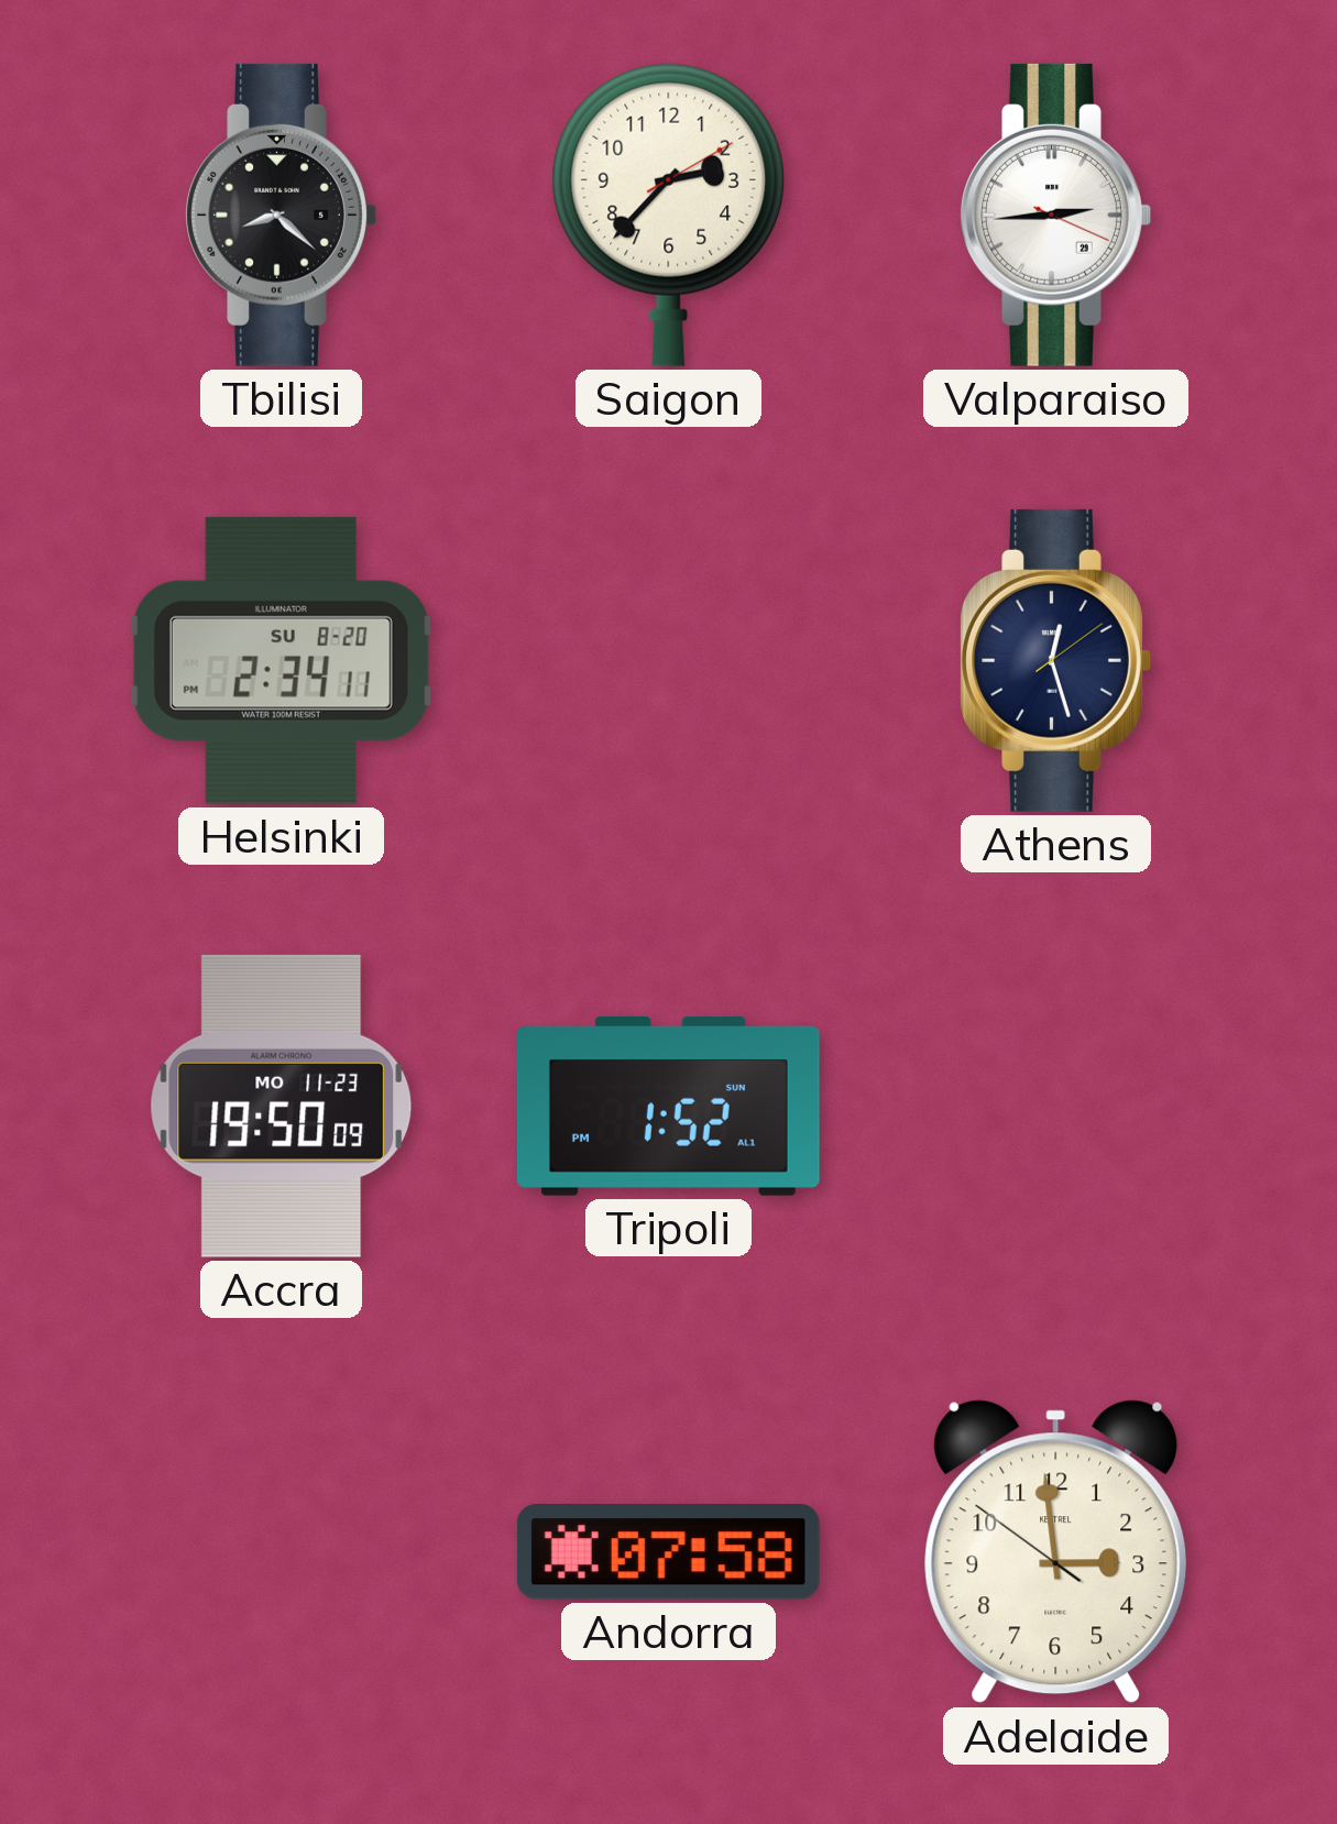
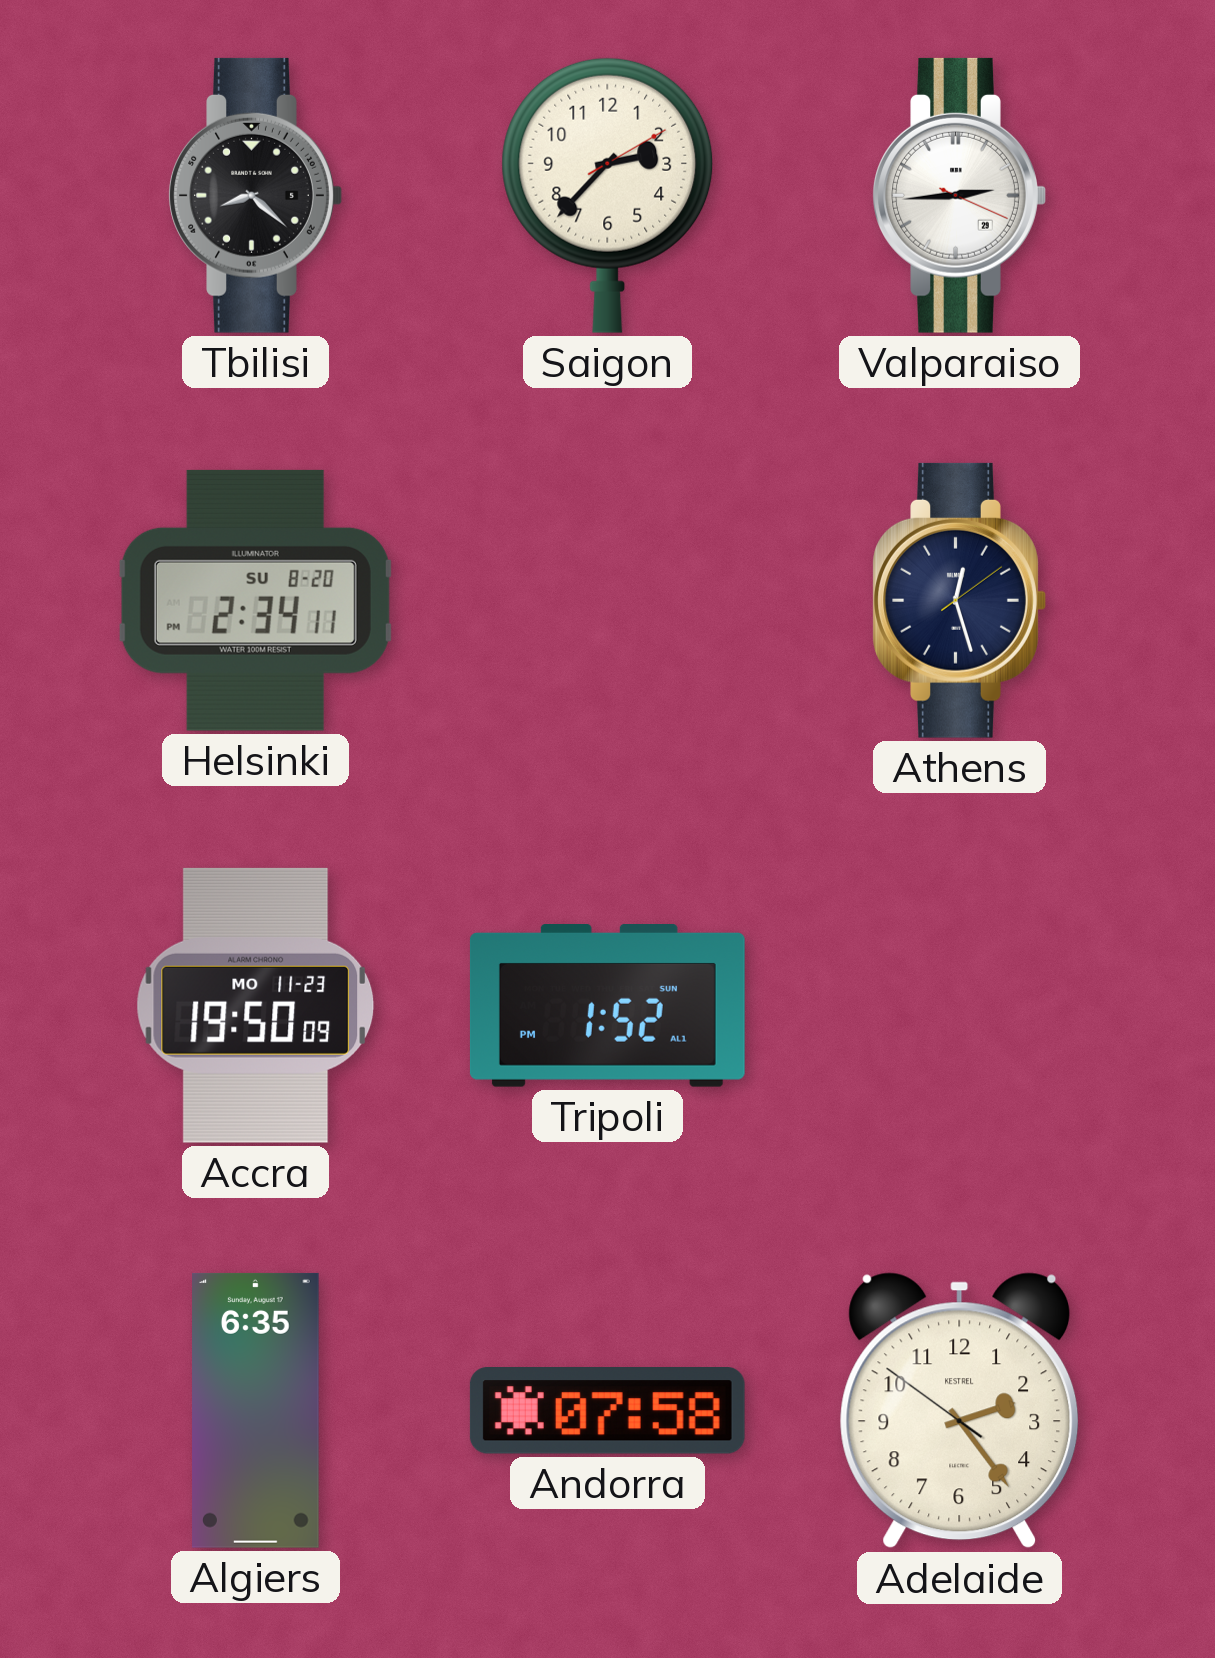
Algiers: none -> 6:35
Adelaide: 2:58 -> 2:23
